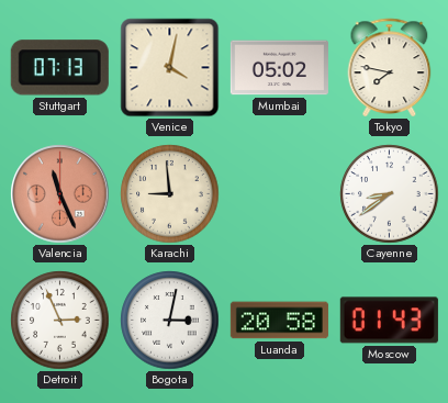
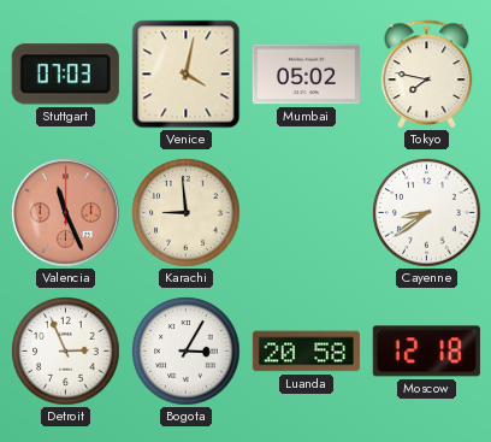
Stuttgart: 07:13 -> 07:03
Bogota: 3:02 -> 3:05
Moscow: 01:43 -> 12:18
